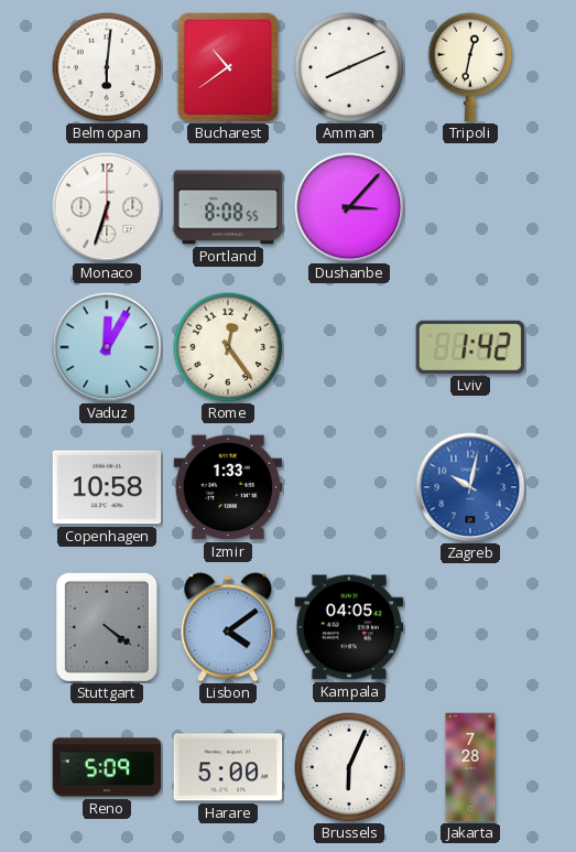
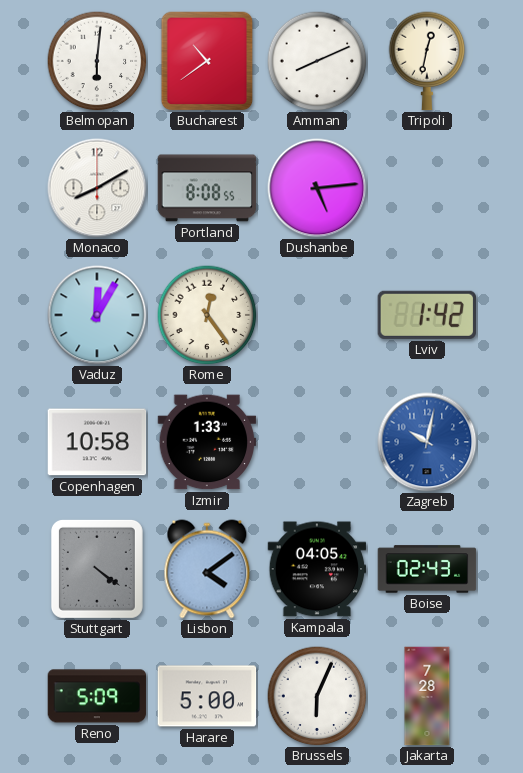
Monaco: 6:33 -> 8:10
Dushanbe: 3:07 -> 5:14
Boise: none -> 02:43
